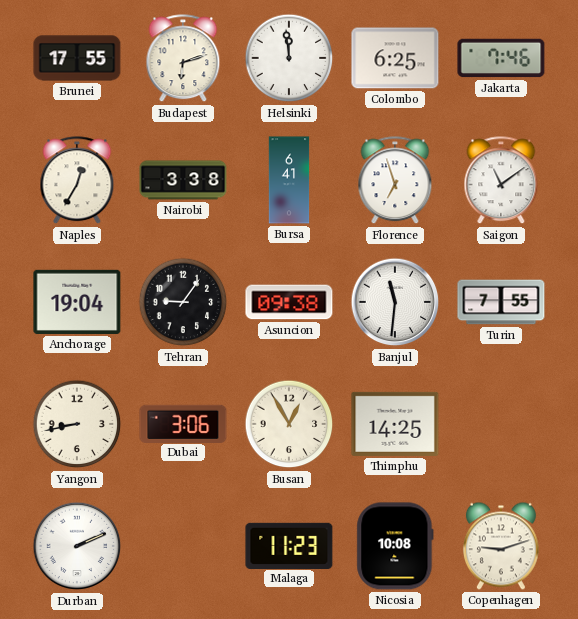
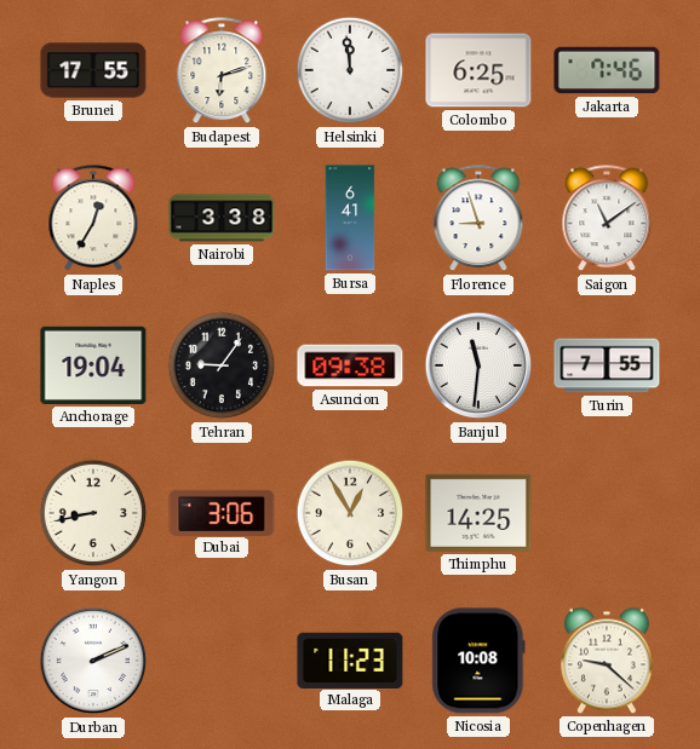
Florence: 6:57 -> 8:57
Copenhagen: 9:12 -> 9:22
